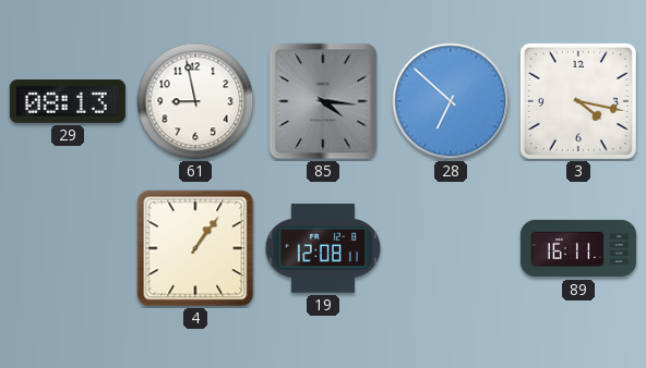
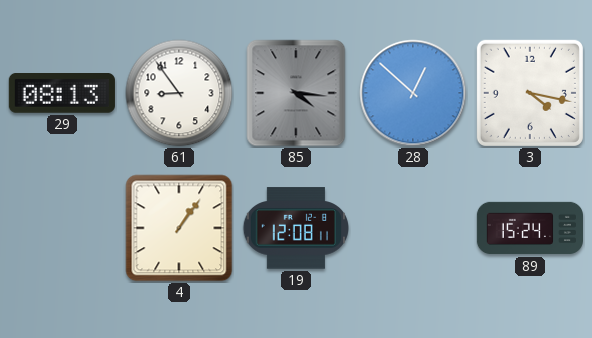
61: 8:58 -> 8:54
28: 6:52 -> 12:52
89: 16:11 -> 15:24
